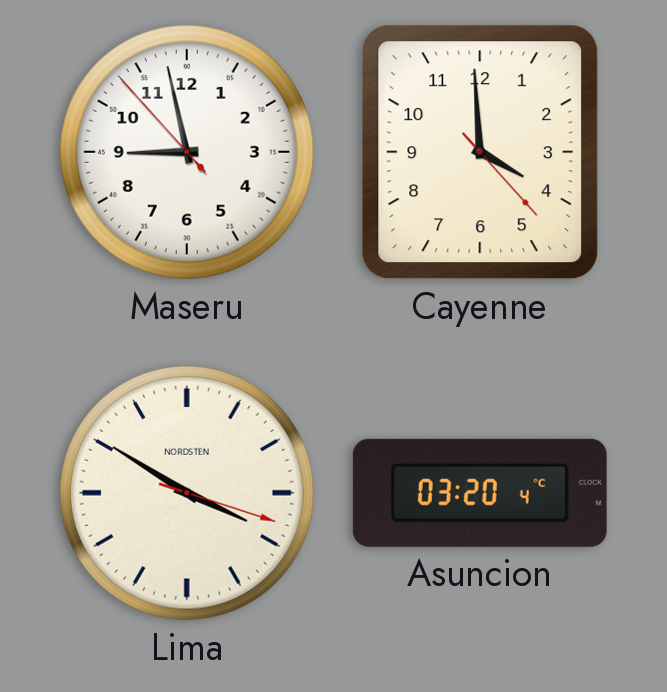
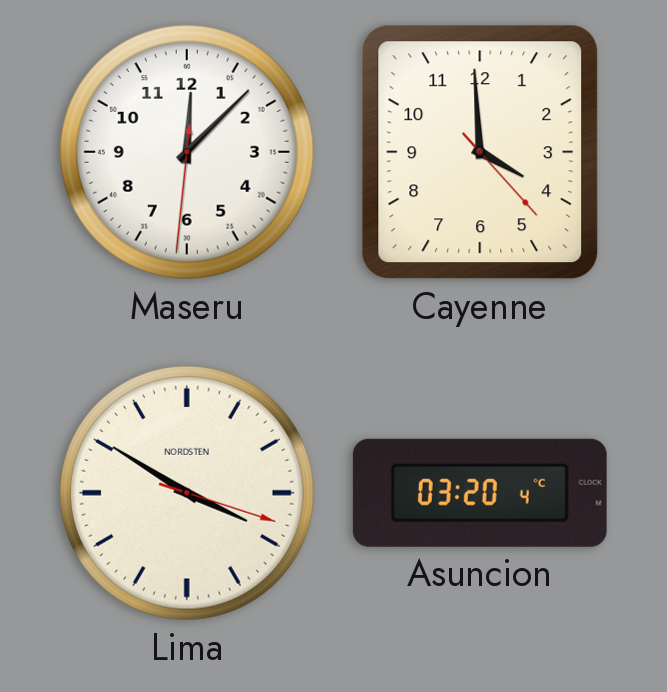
Maseru: 8:57 -> 12:07
